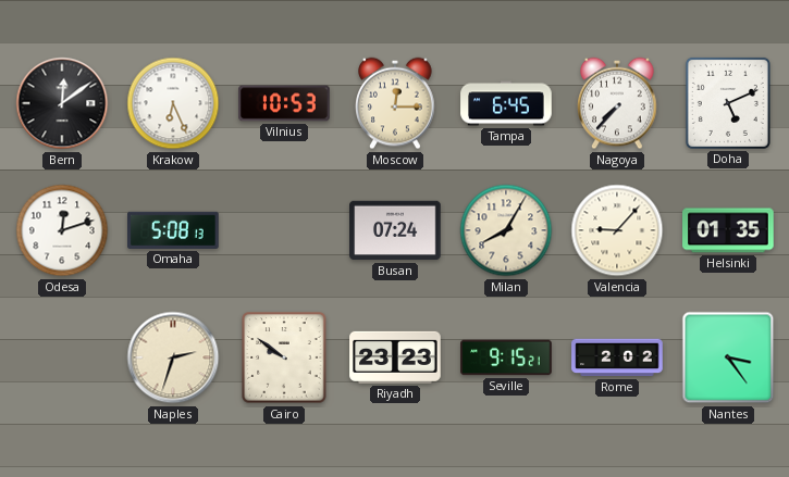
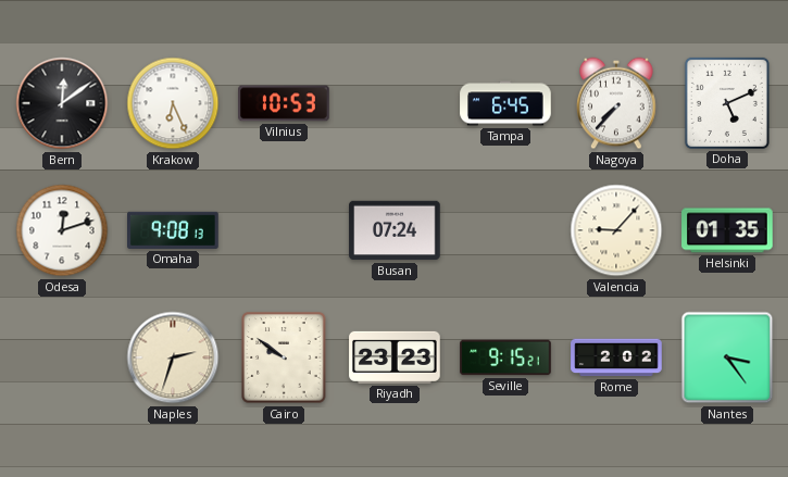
Moscow: 12:15 -> none
Omaha: 5:08 -> 9:08
Milan: 8:05 -> none
